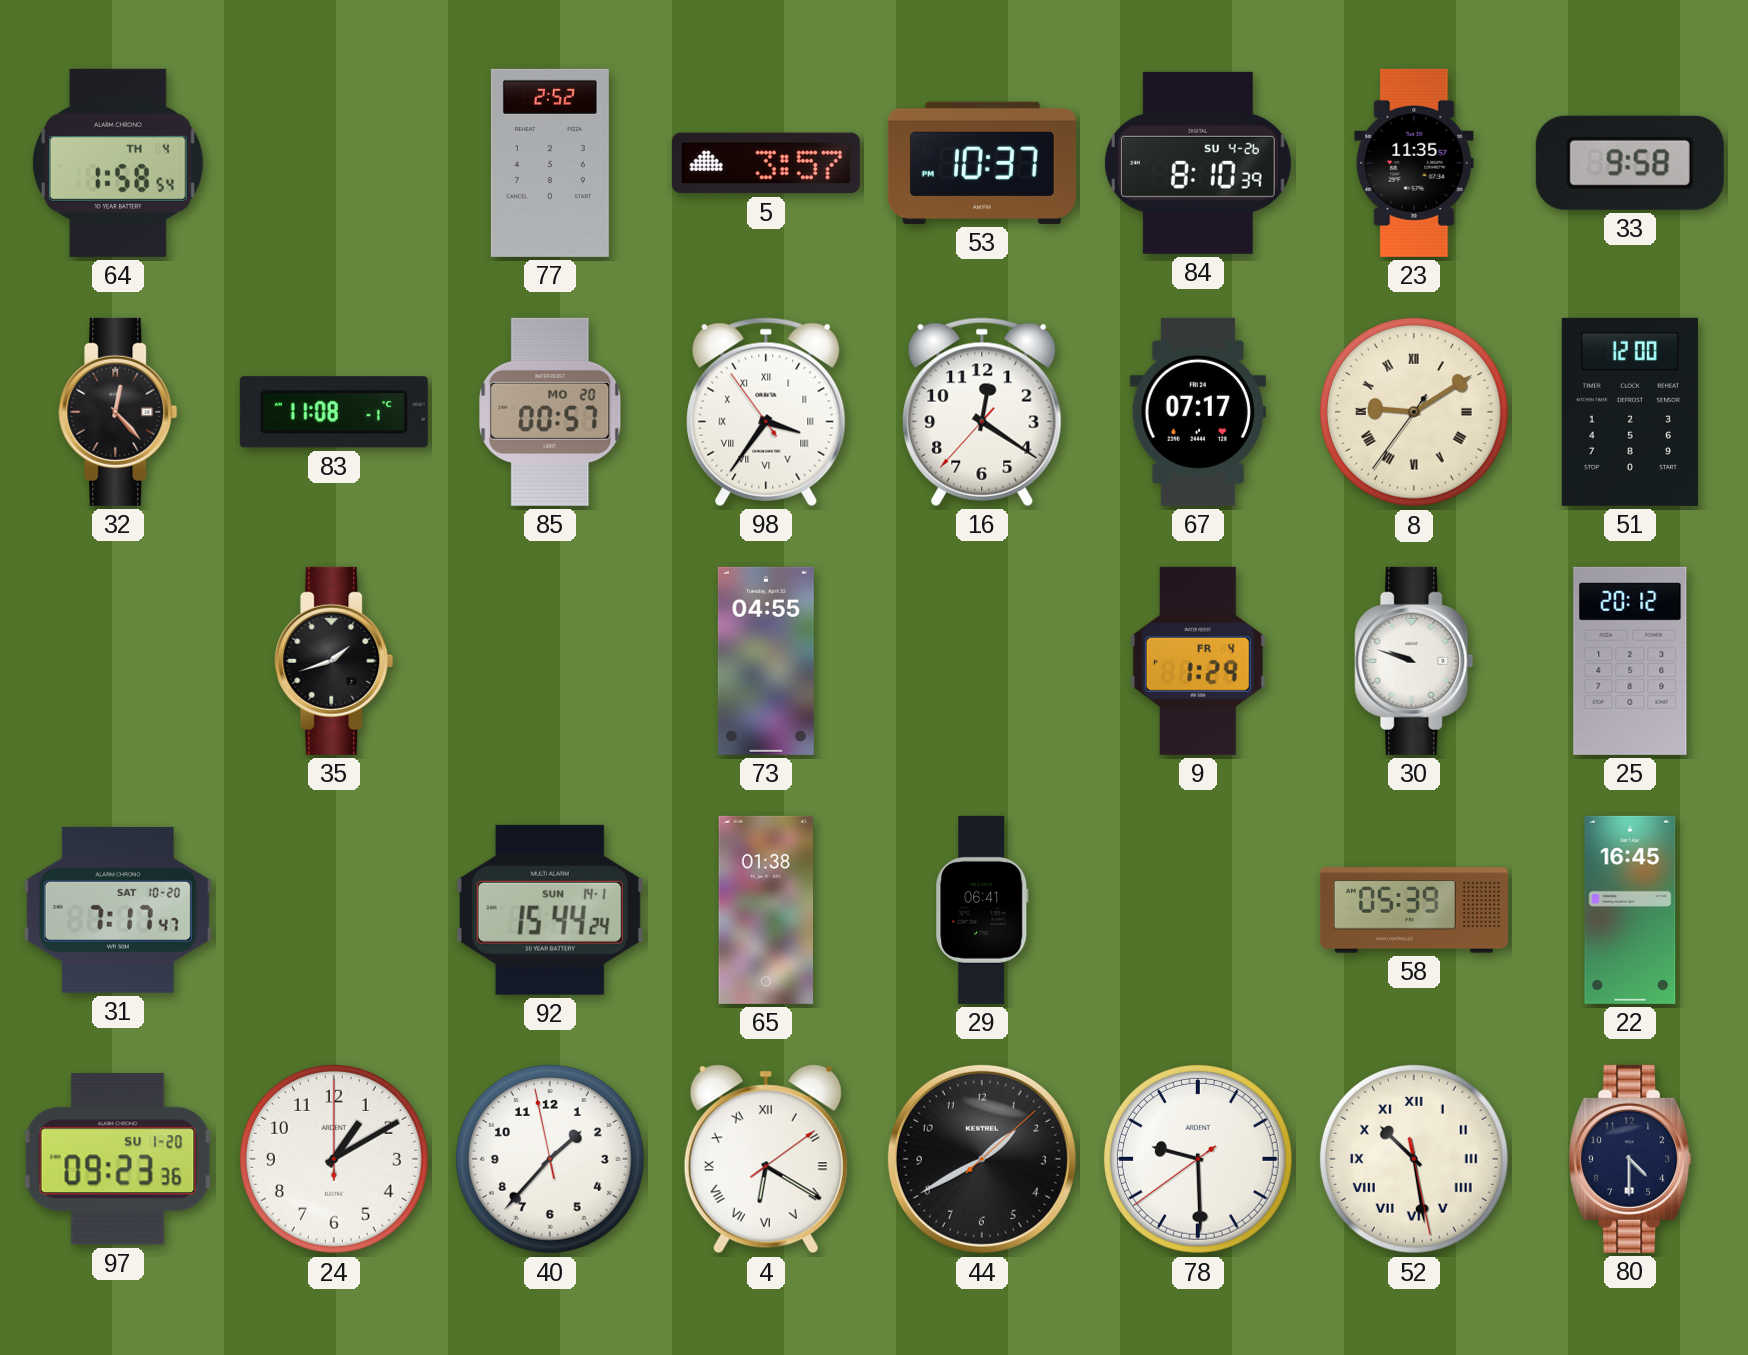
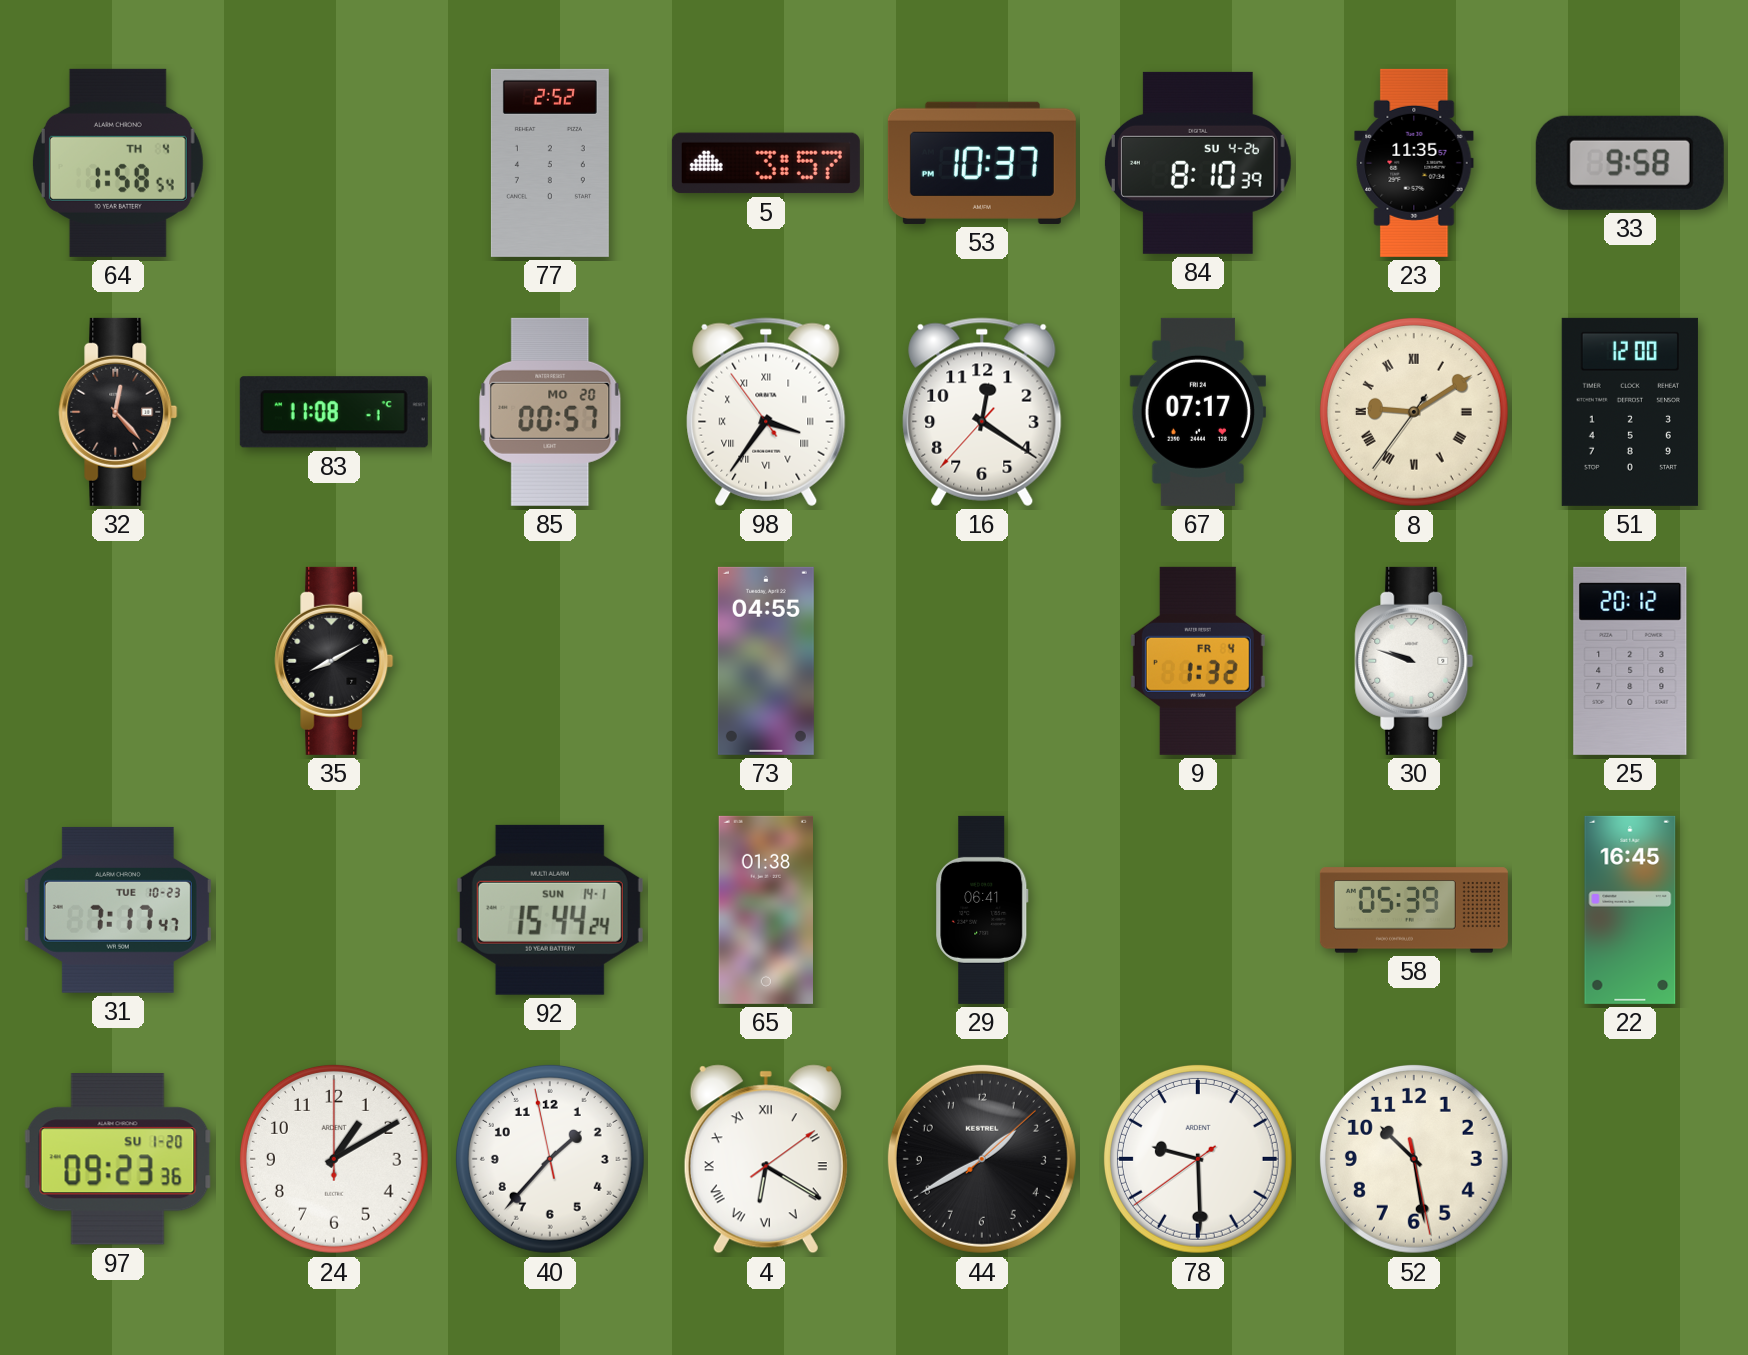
35: 1:42 -> 8:10
9: 1:29 -> 1:32
31 date: SAT 10-20 -> TUE 10-23
52 numerals: Roman -> Arabic
80: 4:30 -> none
